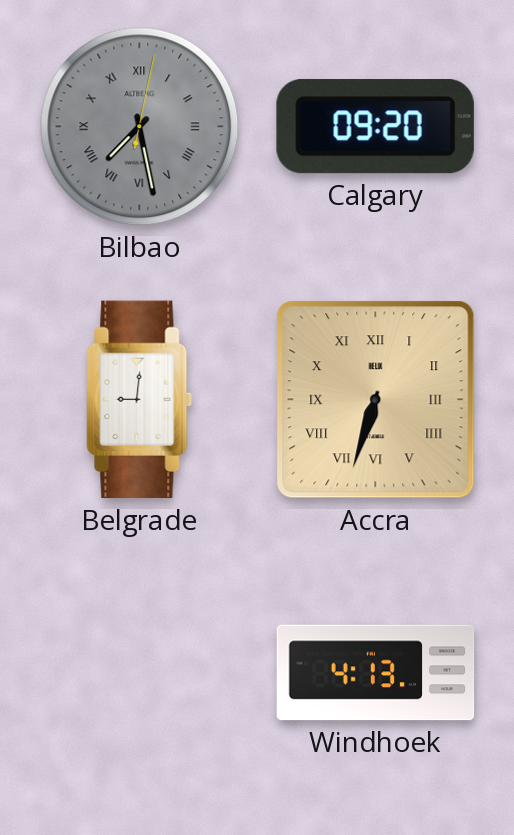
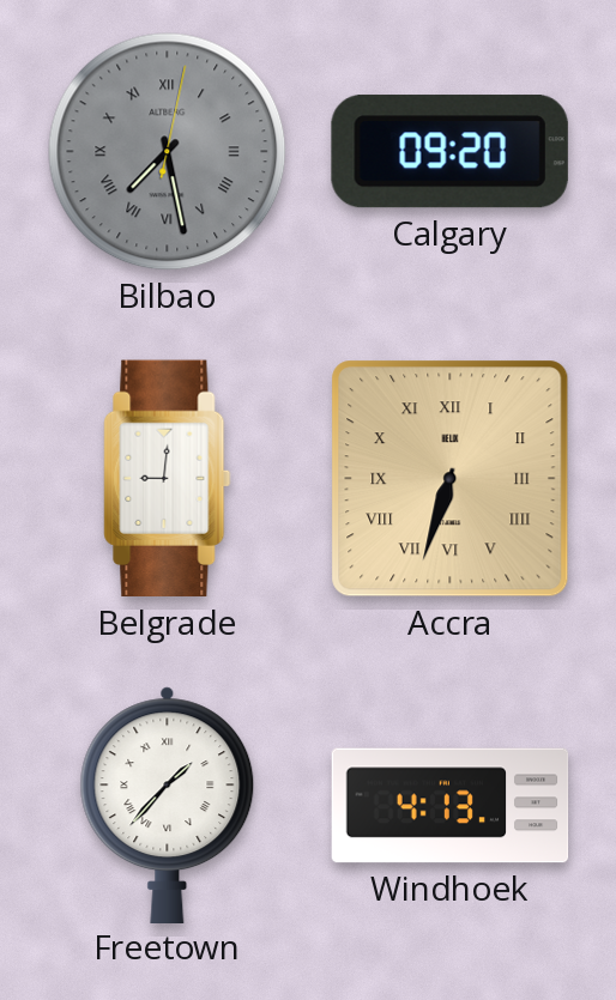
Freetown: none -> 1:37
